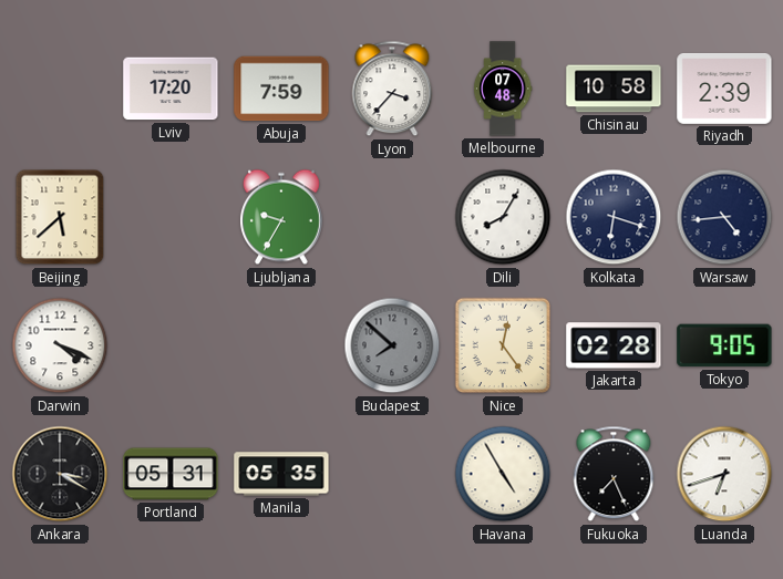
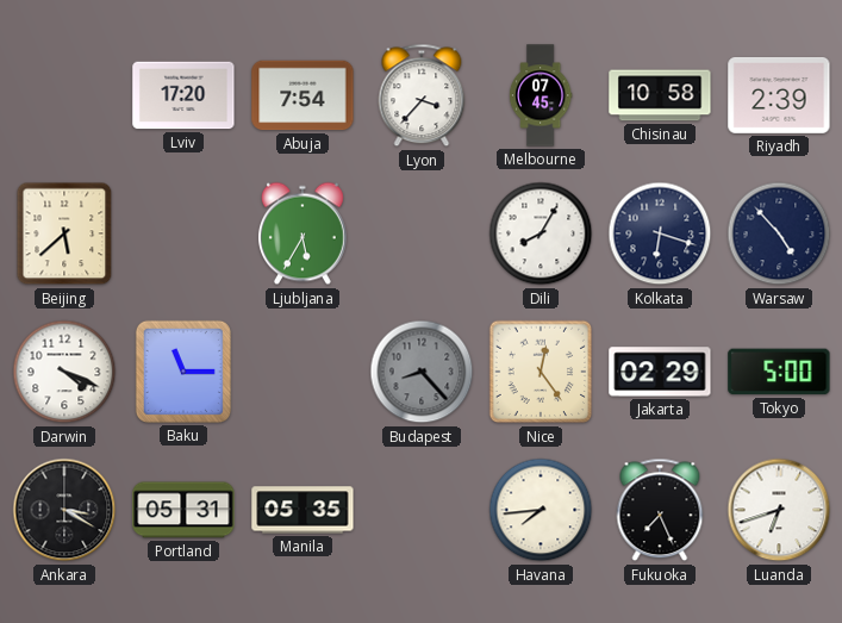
Abuja: 7:59 -> 7:54
Melbourne: 07:48 -> 07:45
Ljubljana: 9:35 -> 5:35
Warsaw: 4:44 -> 4:53
Baku: none -> 11:15
Budapest: 7:52 -> 8:23
Jakarta: 02:28 -> 02:29
Tokyo: 9:05 -> 5:00
Havana: 4:55 -> 7:44
